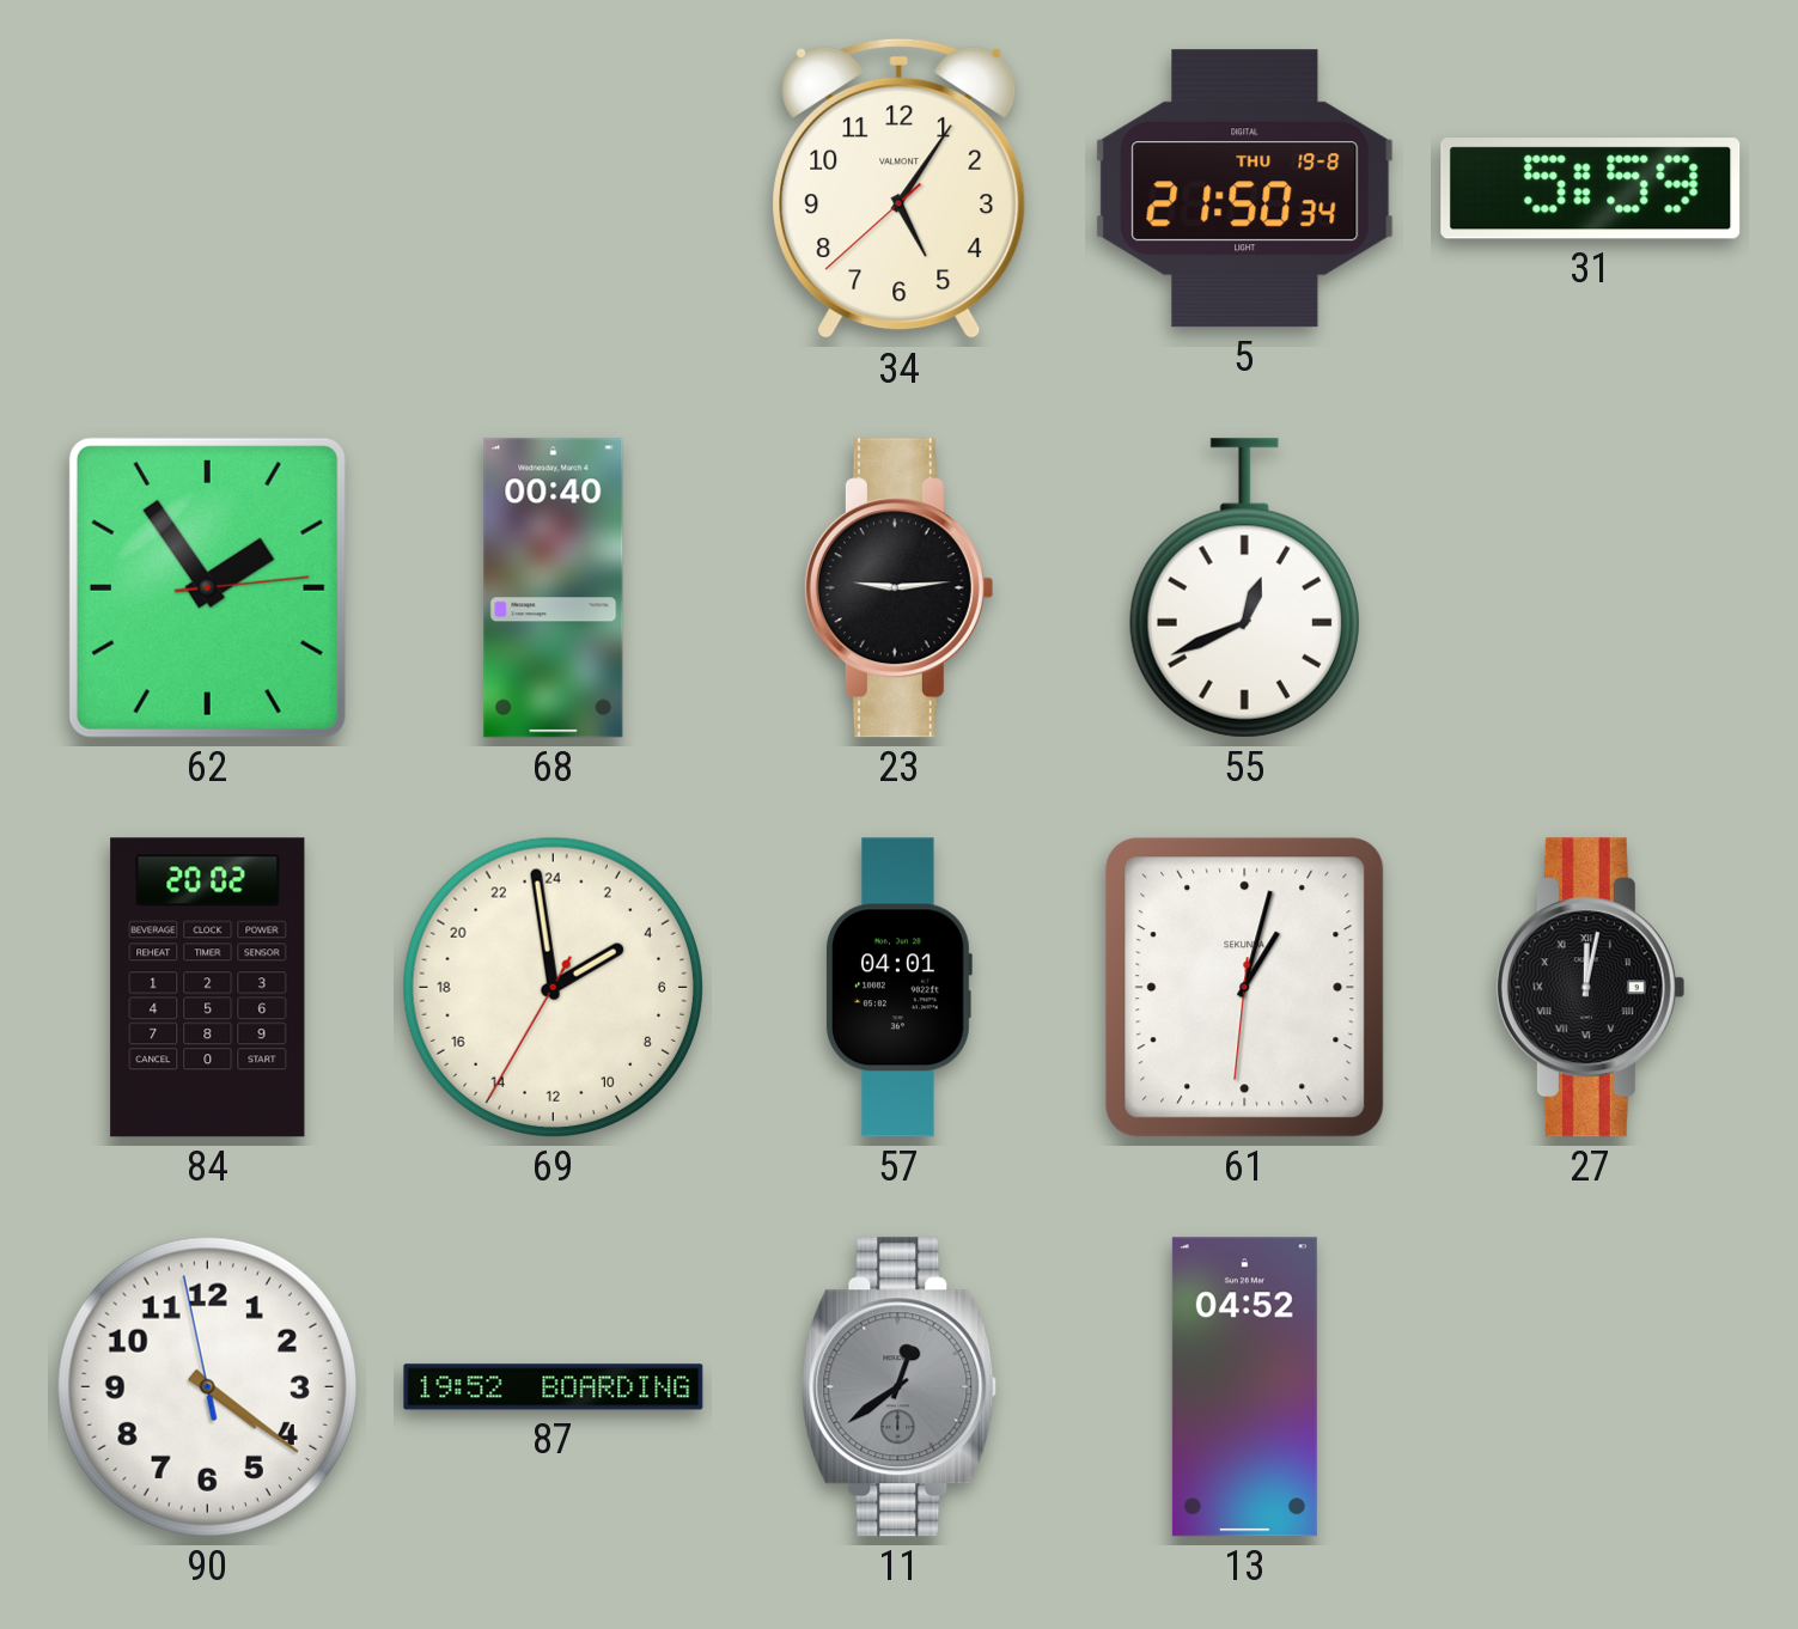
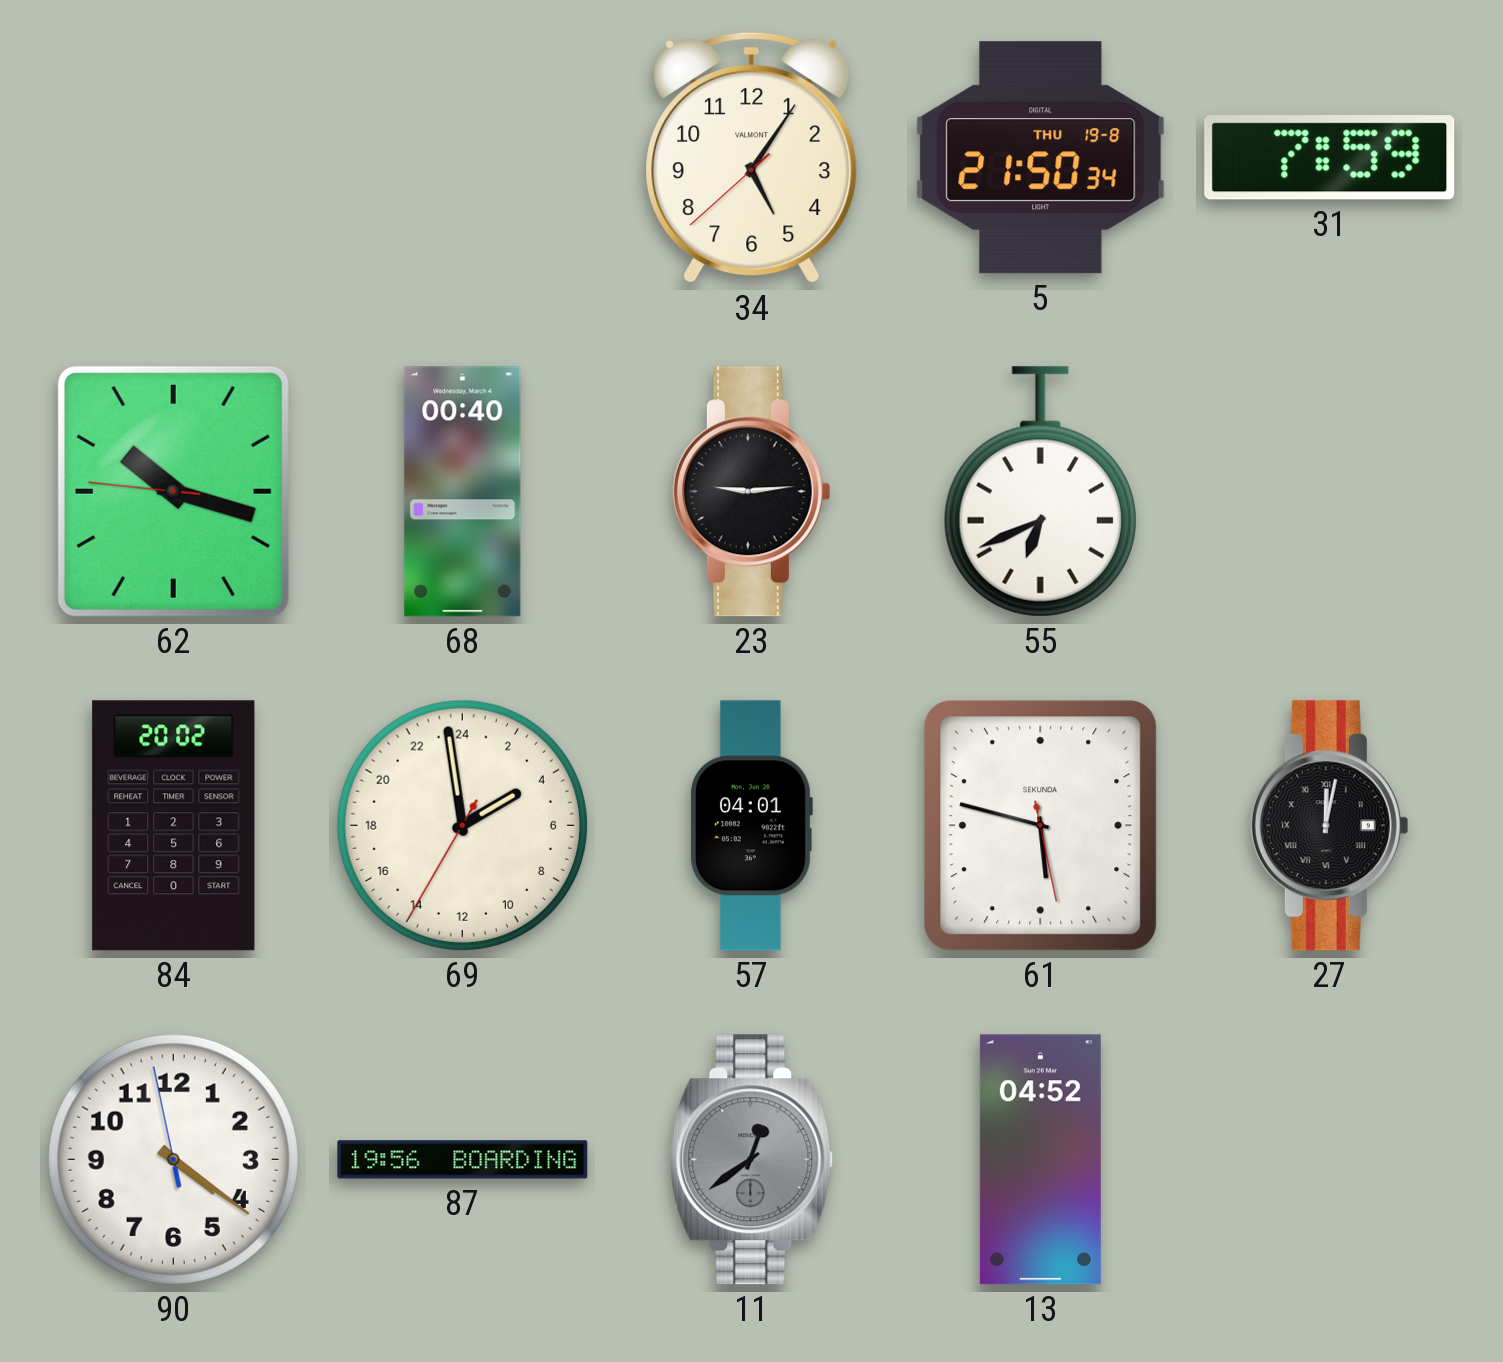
31: 5:59 -> 7:59
62: 1:54 -> 10:17
55: 12:41 -> 6:41
61: 1:02 -> 5:47
87: 19:52 -> 19:56
